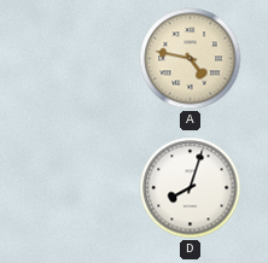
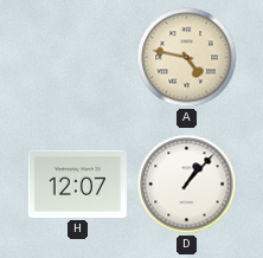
H: none -> 12:07
D: 8:03 -> 1:07
